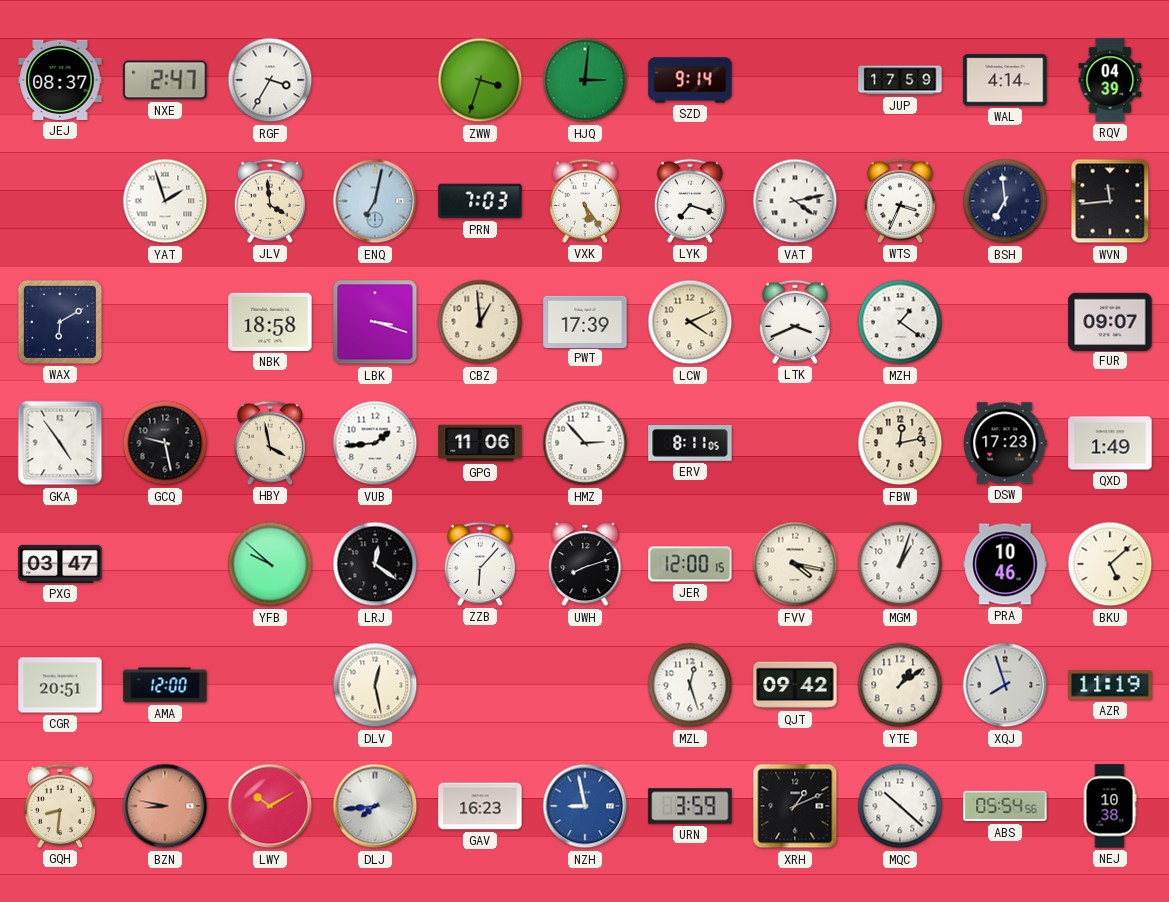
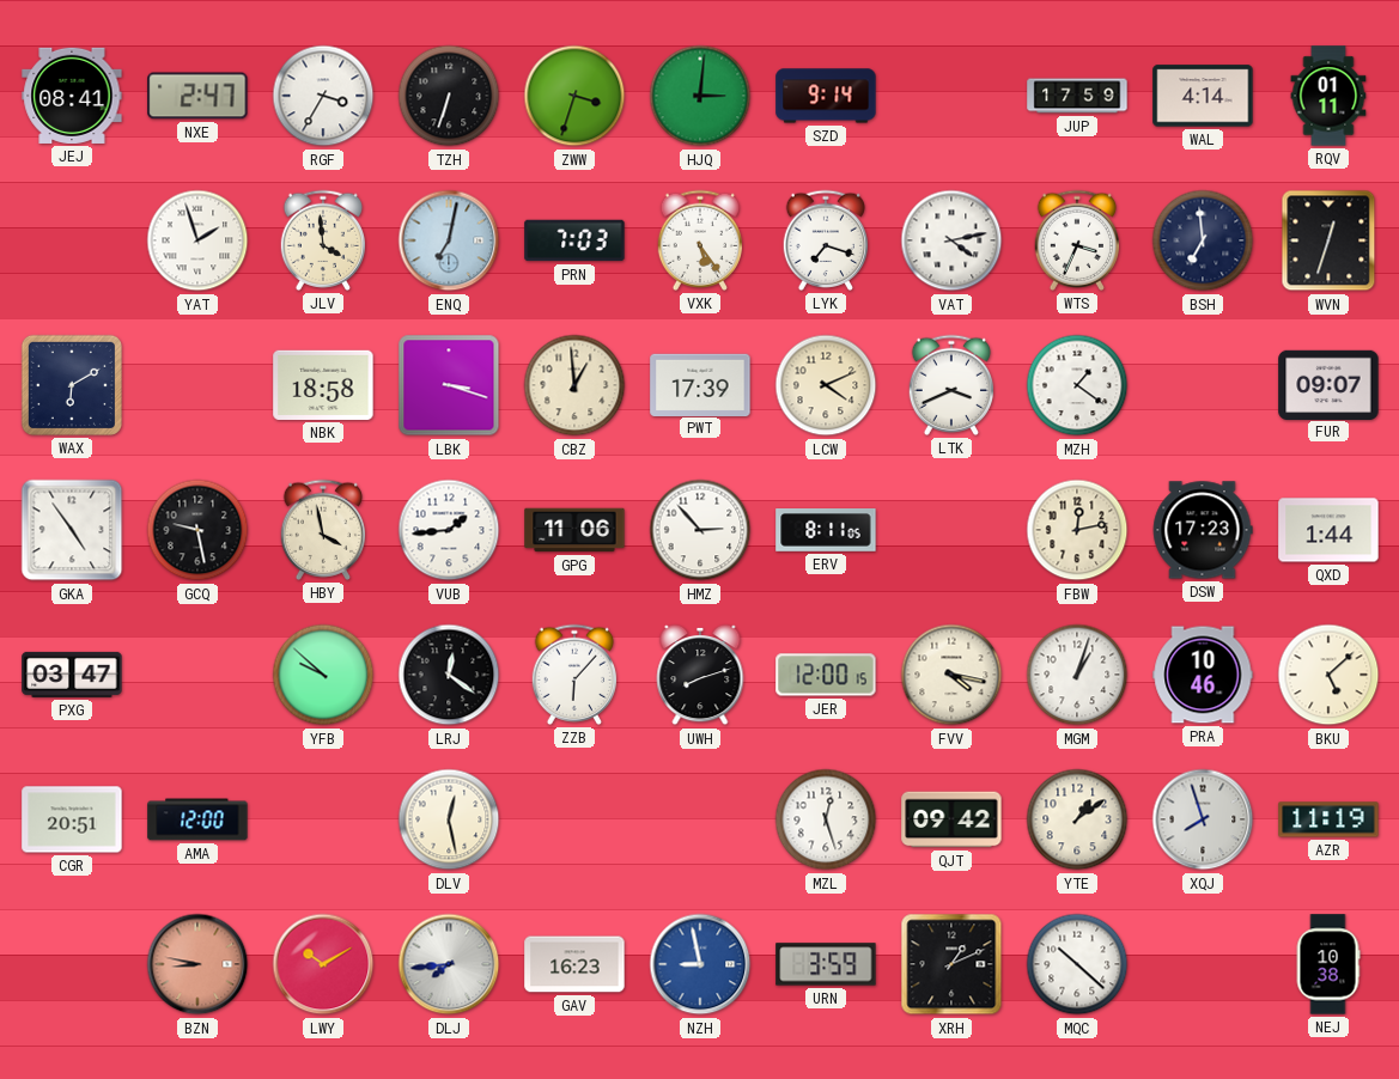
JEJ: 08:37 -> 08:41
TZH: none -> 6:33
RQV: 04:39 -> 01:11
WVN: 11:44 -> 12:33
QXD: 1:49 -> 1:44
GQH: 8:31 -> none
ABS: 05:54 -> none
